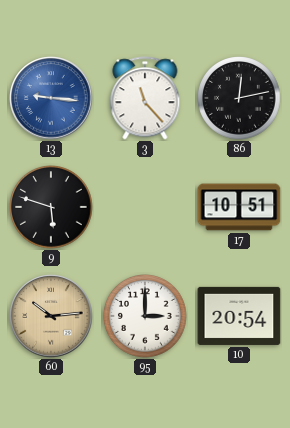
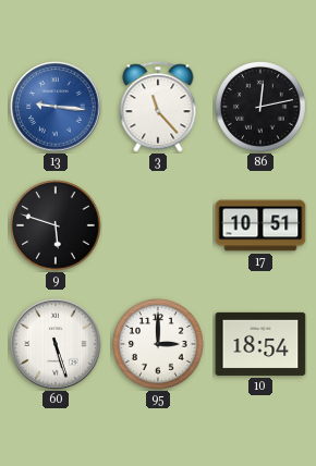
60: 10:14 -> 5:27
60 dial: champagne -> white
10: 20:54 -> 18:54
